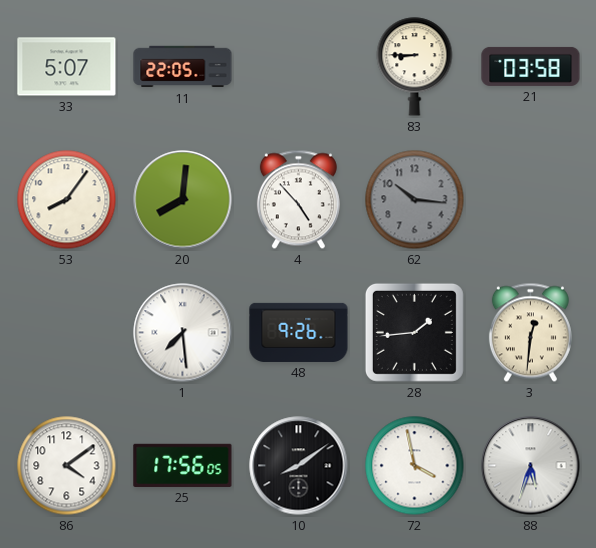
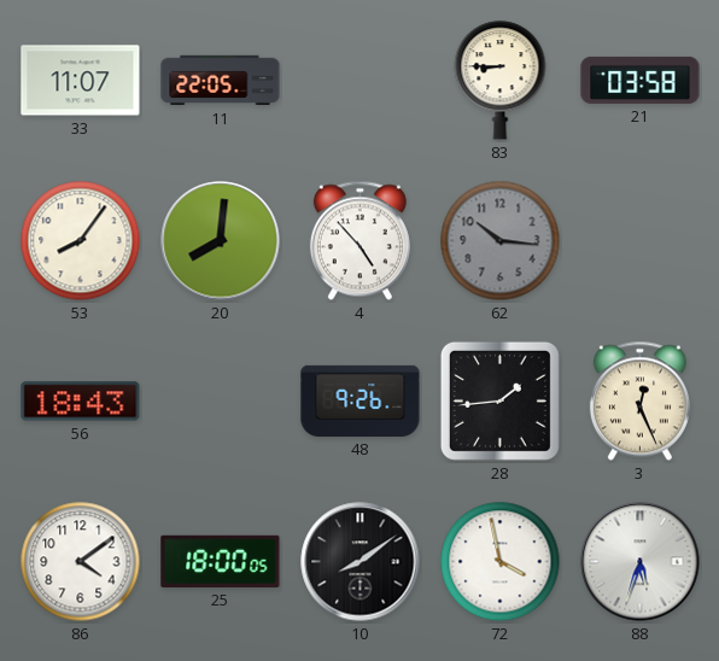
33: 5:07 -> 11:07
56: none -> 18:43
1: 7:29 -> none
3: 12:31 -> 12:26
25: 17:56 -> 18:00
